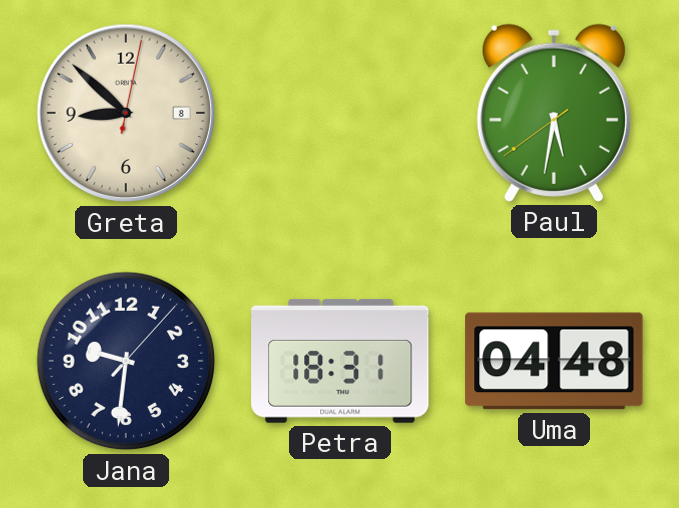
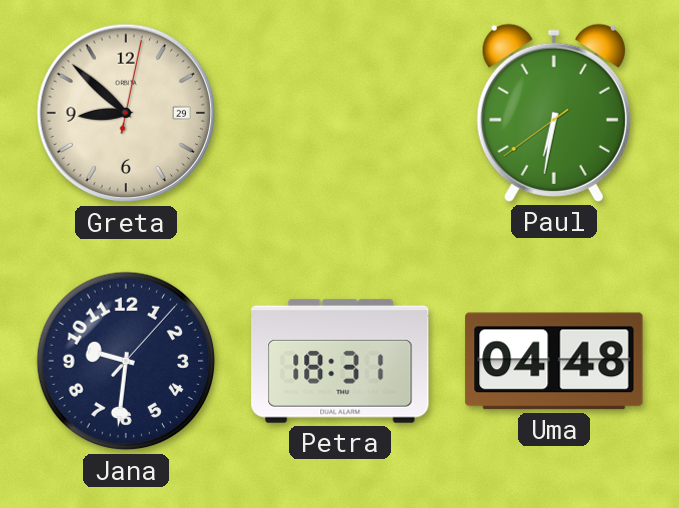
Greta date: 8 -> 29
Paul: 5:31 -> 6:31
